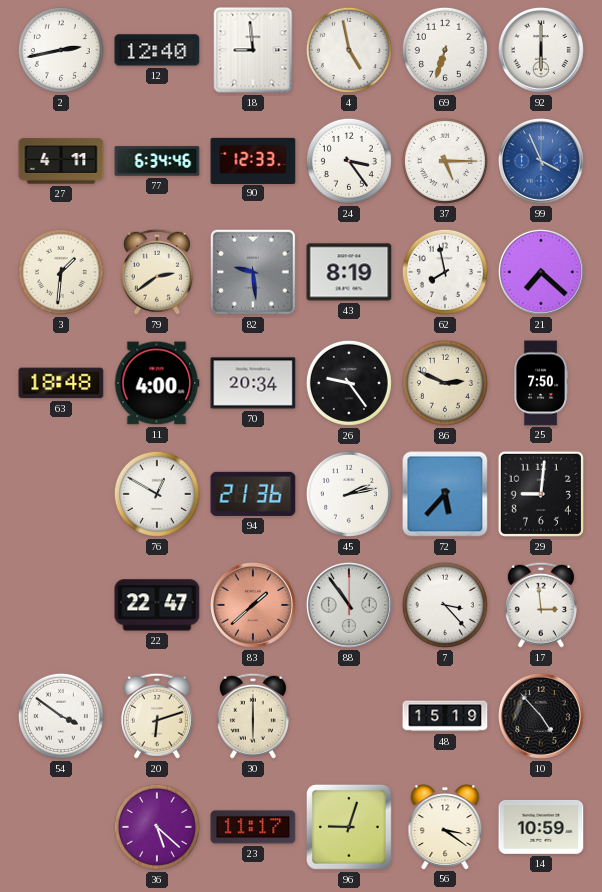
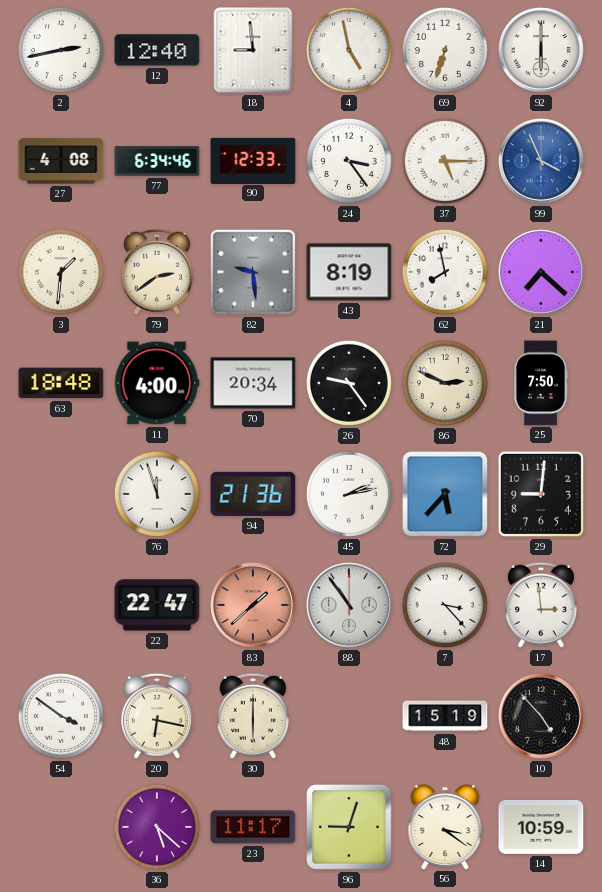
27: 4:11 -> 4:08
76: 12:50 -> 11:57
20: 6:12 -> 6:17
